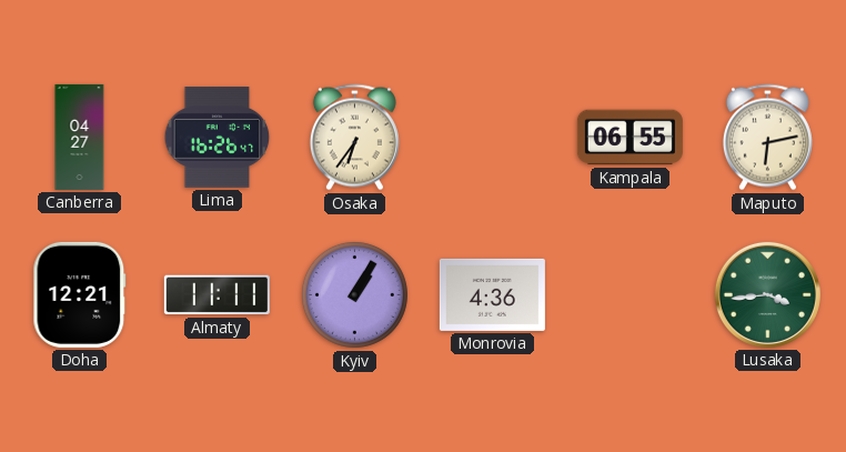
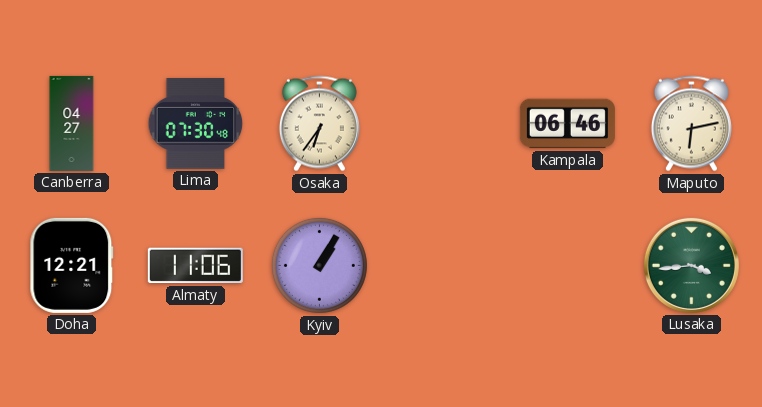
Lima: 16:26 -> 07:30
Kampala: 06:55 -> 06:46
Almaty: 11:11 -> 11:06
Monrovia: 4:36 -> none
